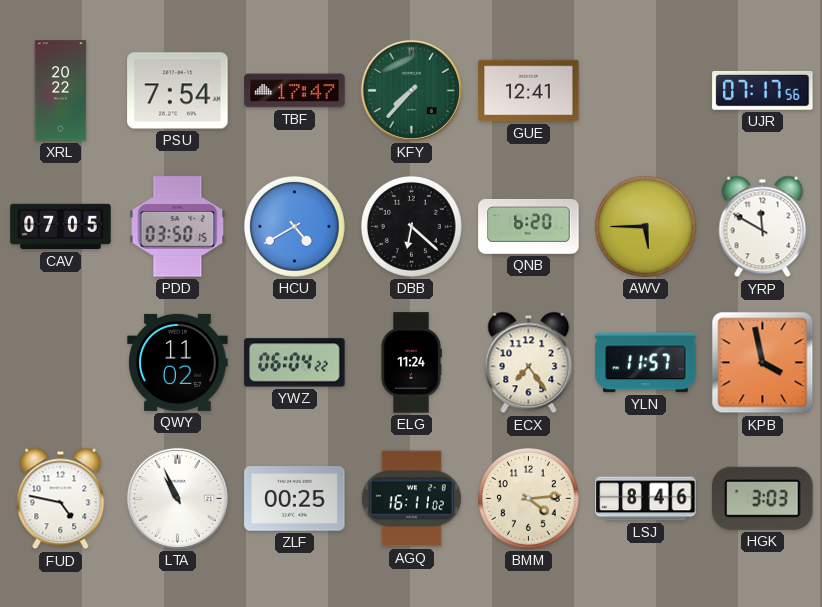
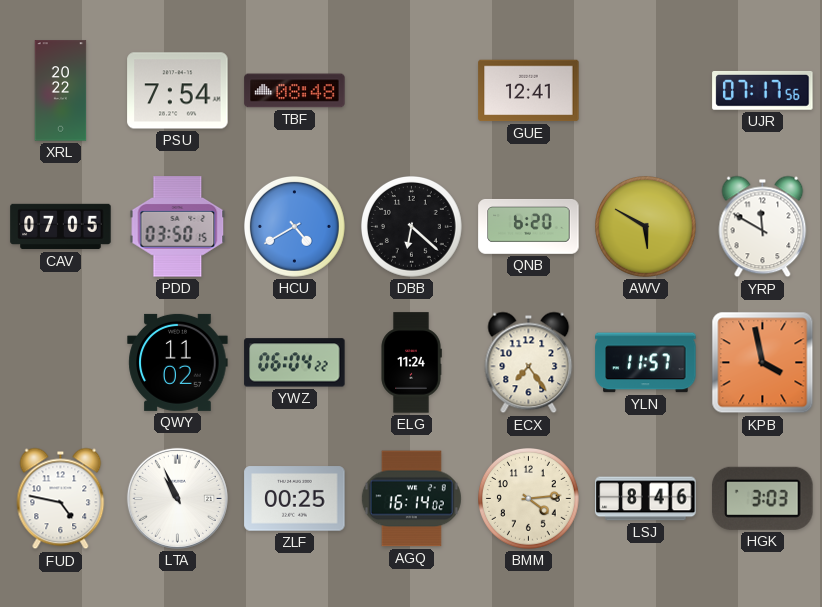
TBF: 17:47 -> 08:48
KFY: 7:37 -> none
AWV: 5:45 -> 5:50
AGQ: 16:11 -> 16:14
